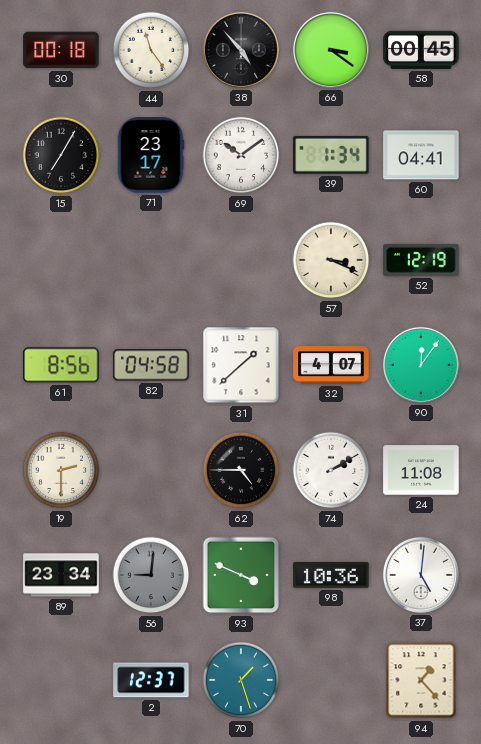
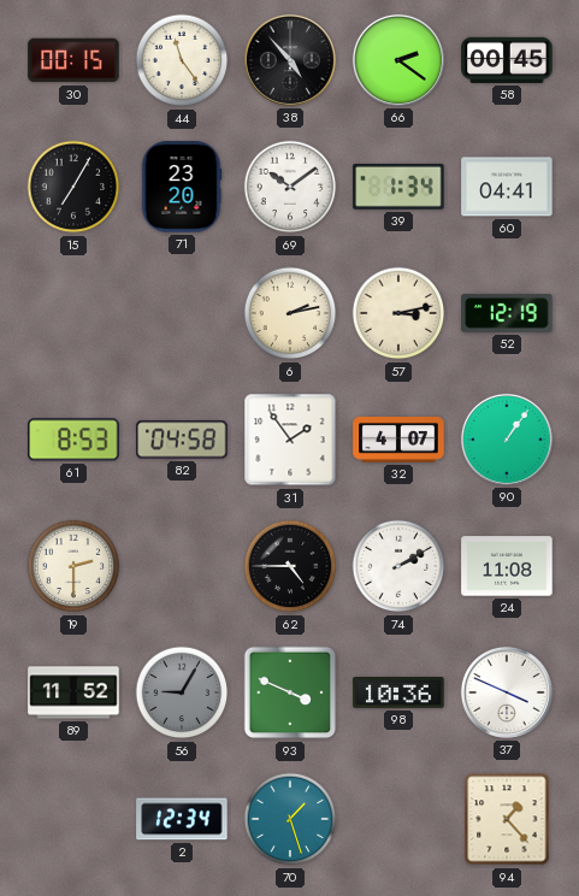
30: 00:18 -> 00:15
66: 3:21 -> 2:21
71: 23:17 -> 23:20
6: none -> 2:13
57: 3:19 -> 3:13
61: 8:56 -> 8:53
31: 1:38 -> 1:54
90: 12:06 -> 1:06
89: 23:34 -> 11:52
56: 9:01 -> 9:05
37: 5:01 -> 3:49
2: 12:37 -> 12:34
